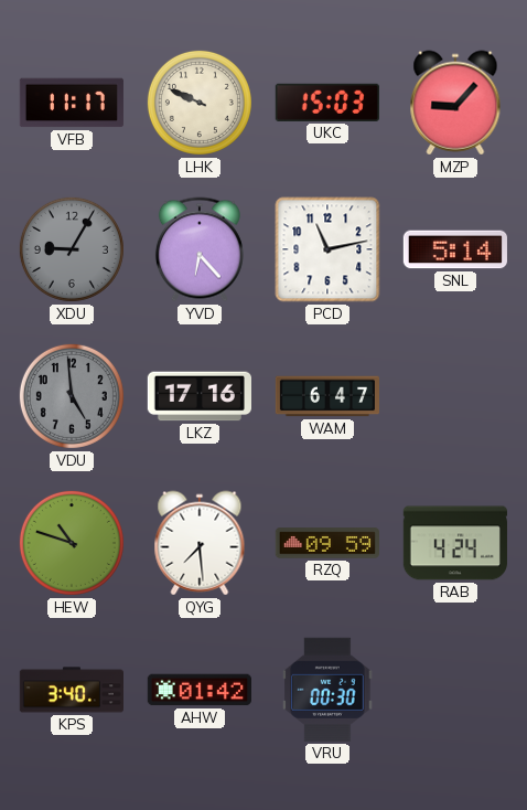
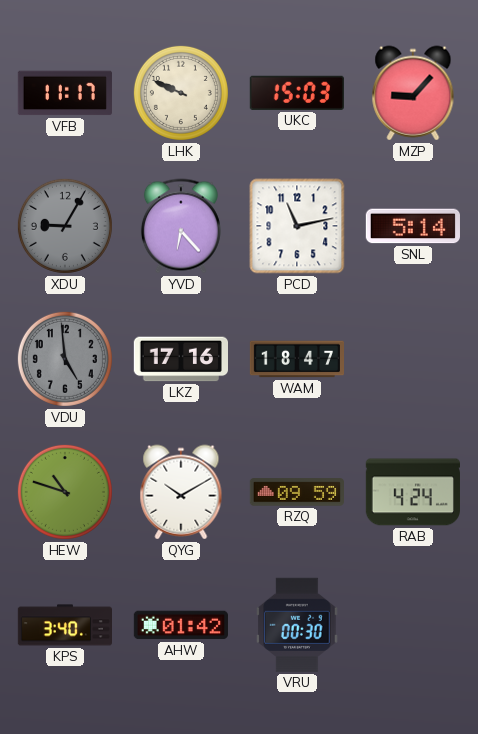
WAM: 6:47 -> 18:47
QYG: 7:29 -> 10:10
